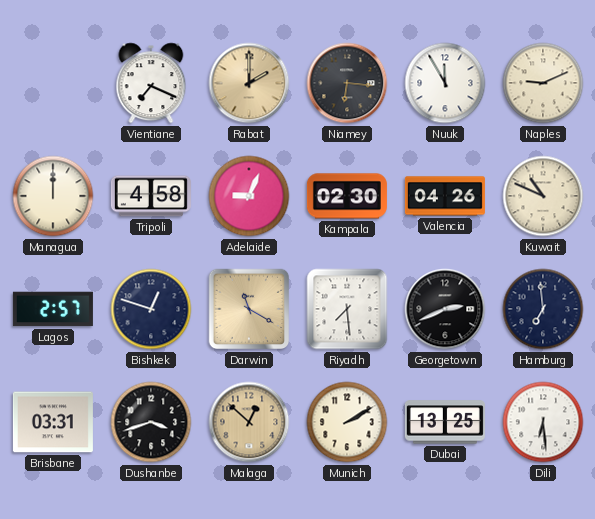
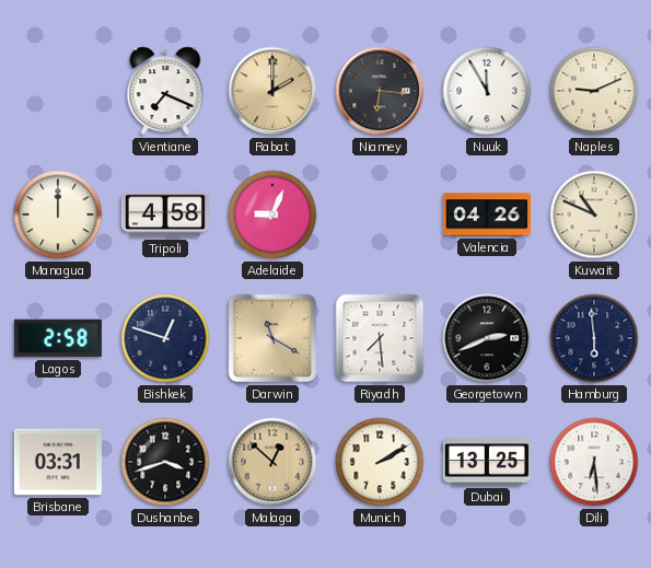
Kampala: 02:30 -> none
Lagos: 2:57 -> 2:58
Hamburg: 6:59 -> 5:59
